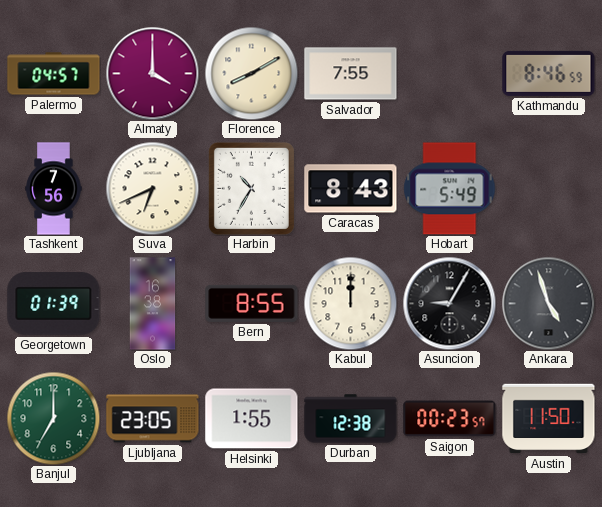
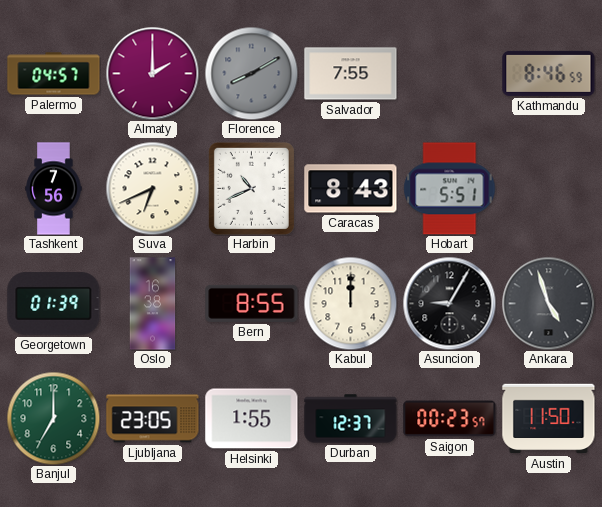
Almaty: 4:00 -> 2:00
Florence dial: cream -> grey
Harbin: 10:35 -> 10:41
Hobart: 5:49 -> 5:51
Durban: 12:38 -> 12:37
